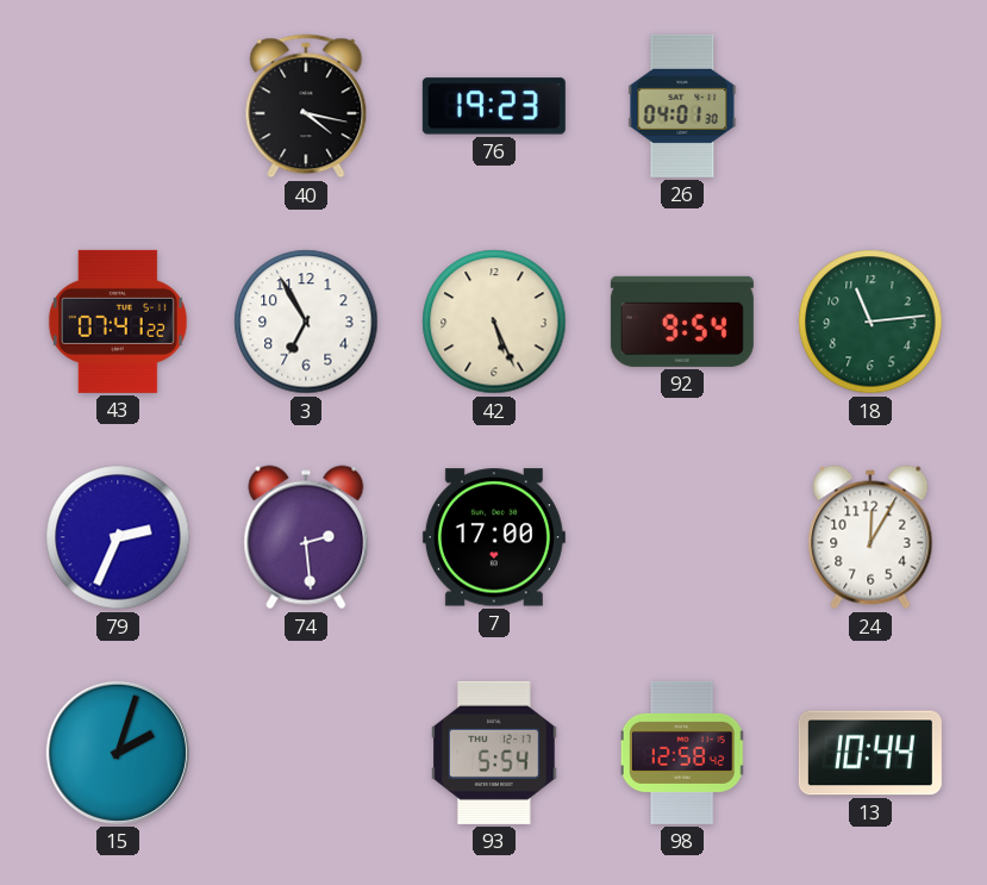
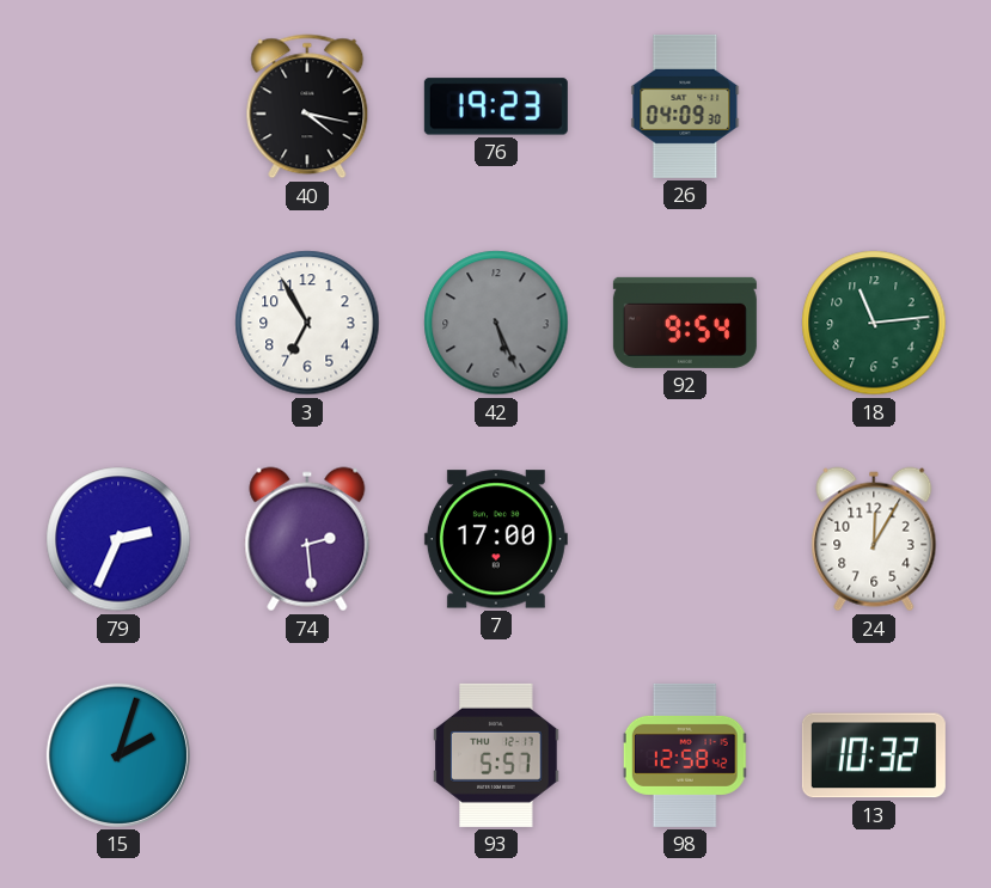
26: 04:01 -> 04:09
43: 07:41 -> none
42 dial: cream -> grey
93: 5:54 -> 5:57
13: 10:44 -> 10:32
